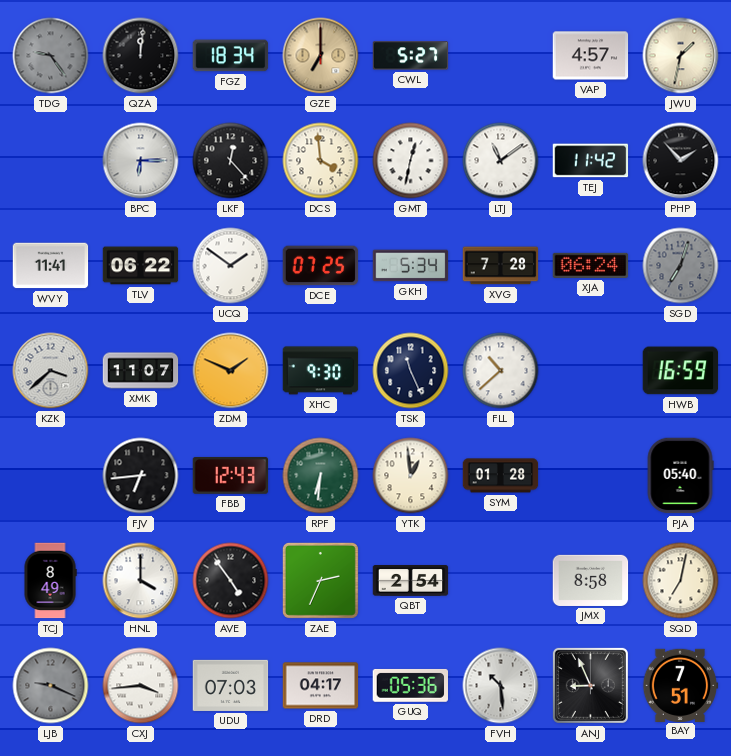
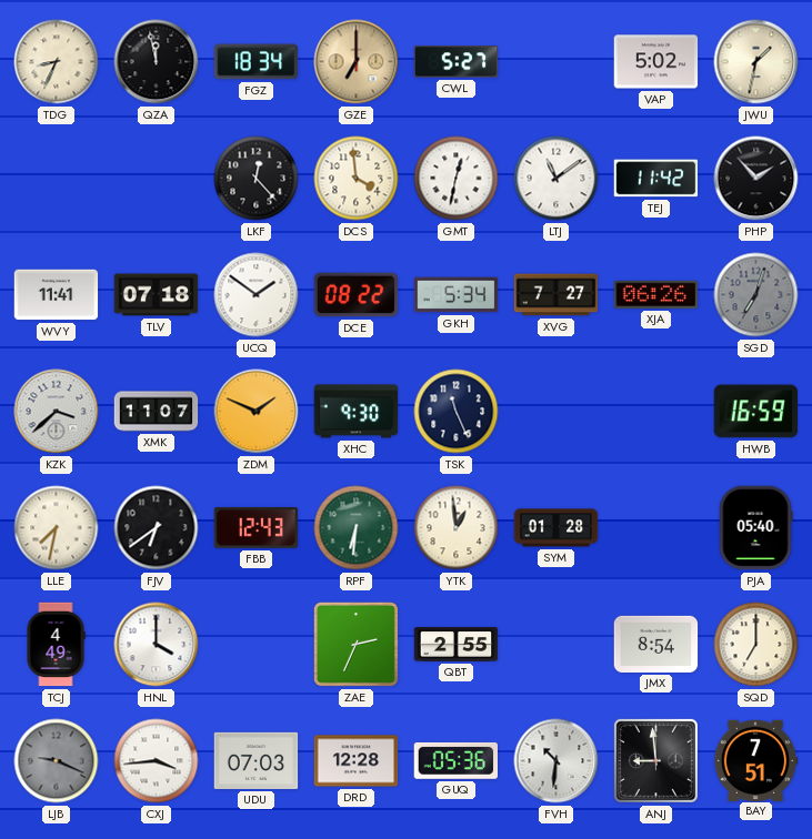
TDG: 9:24 -> 8:34
TDG dial: grey -> cream
QZA: 12:01 -> 11:58
VAP: 4:57 -> 5:02
BPC: 6:15 -> none
TLV: 06:22 -> 07:18
DCE: 07:25 -> 08:22
XVG: 7:28 -> 7:27
XJA: 06:24 -> 06:26
FLL: 10:38 -> none
LLE: none -> 7:32
FJV: 6:44 -> 6:39
TCJ: 8:49 -> 4:49
AVE: 4:54 -> none
QBT: 2:54 -> 2:55
JMX: 8:58 -> 8:54
SQD: 7:02 -> 7:00
DRD: 04:17 -> 12:28
FVH: 10:29 -> 10:31
ANJ: 8:56 -> 8:59
